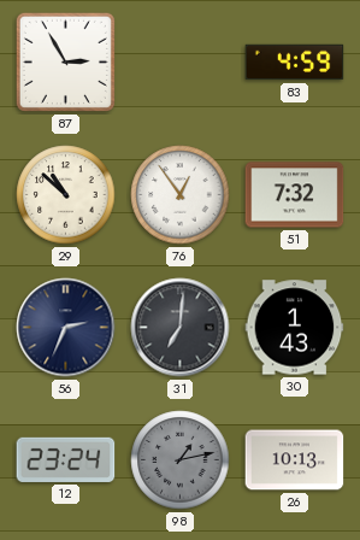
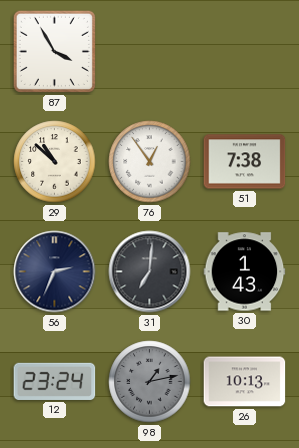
87: 2:55 -> 3:55
83: 4:59 -> none
51: 7:32 -> 7:38
